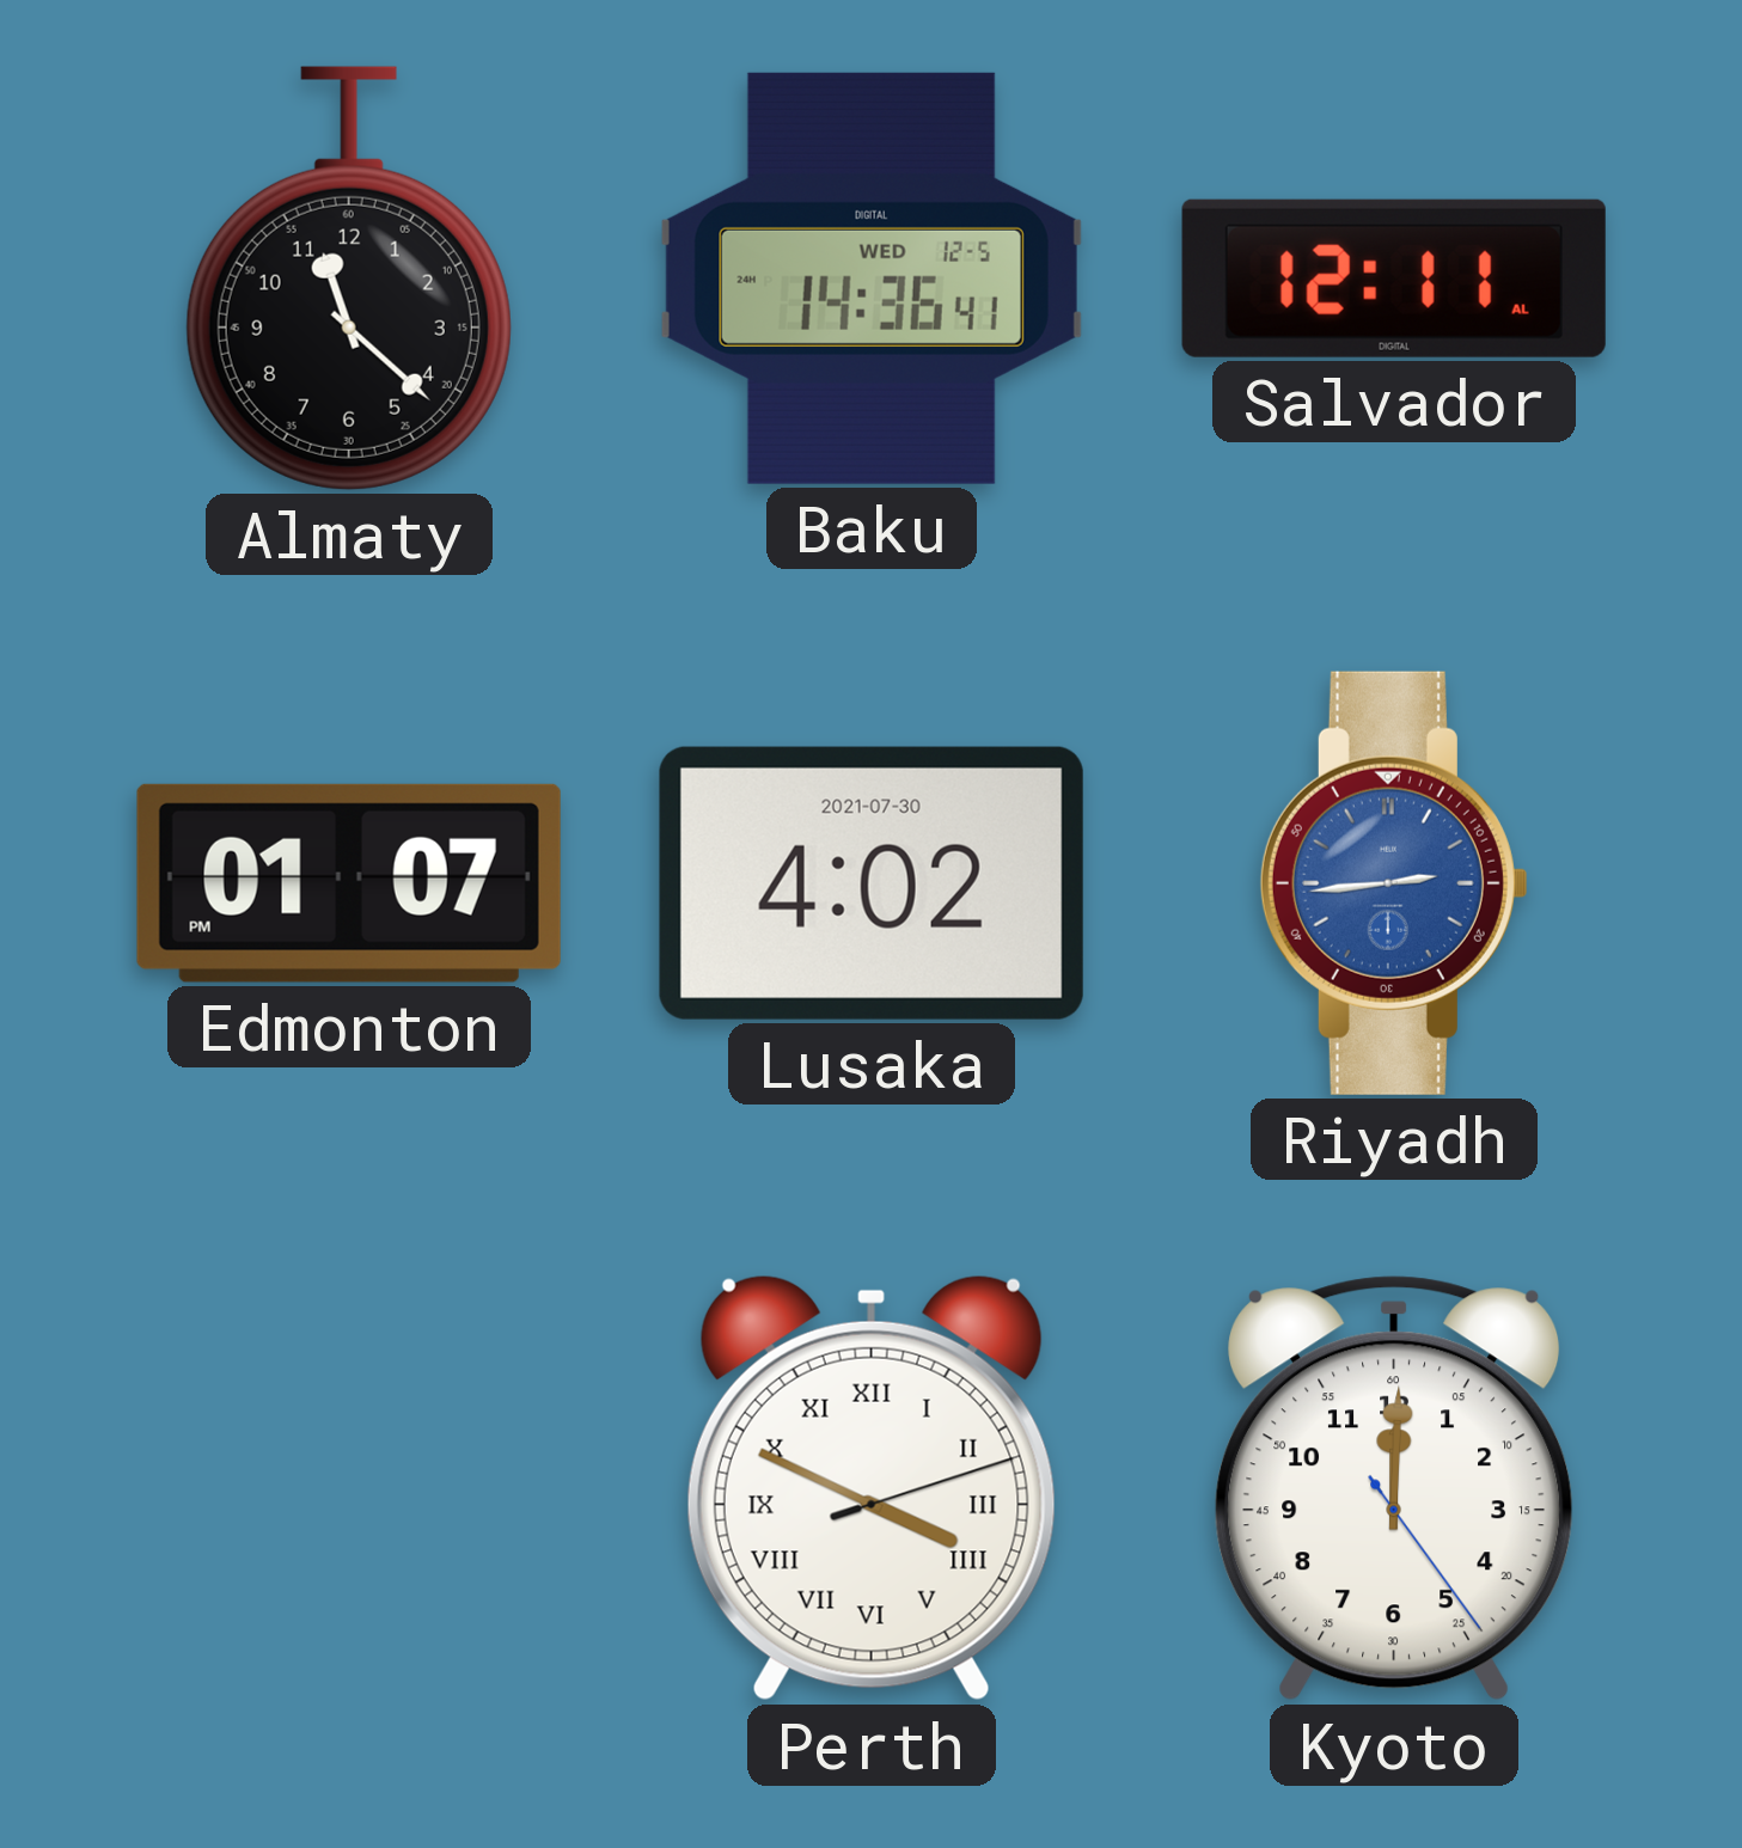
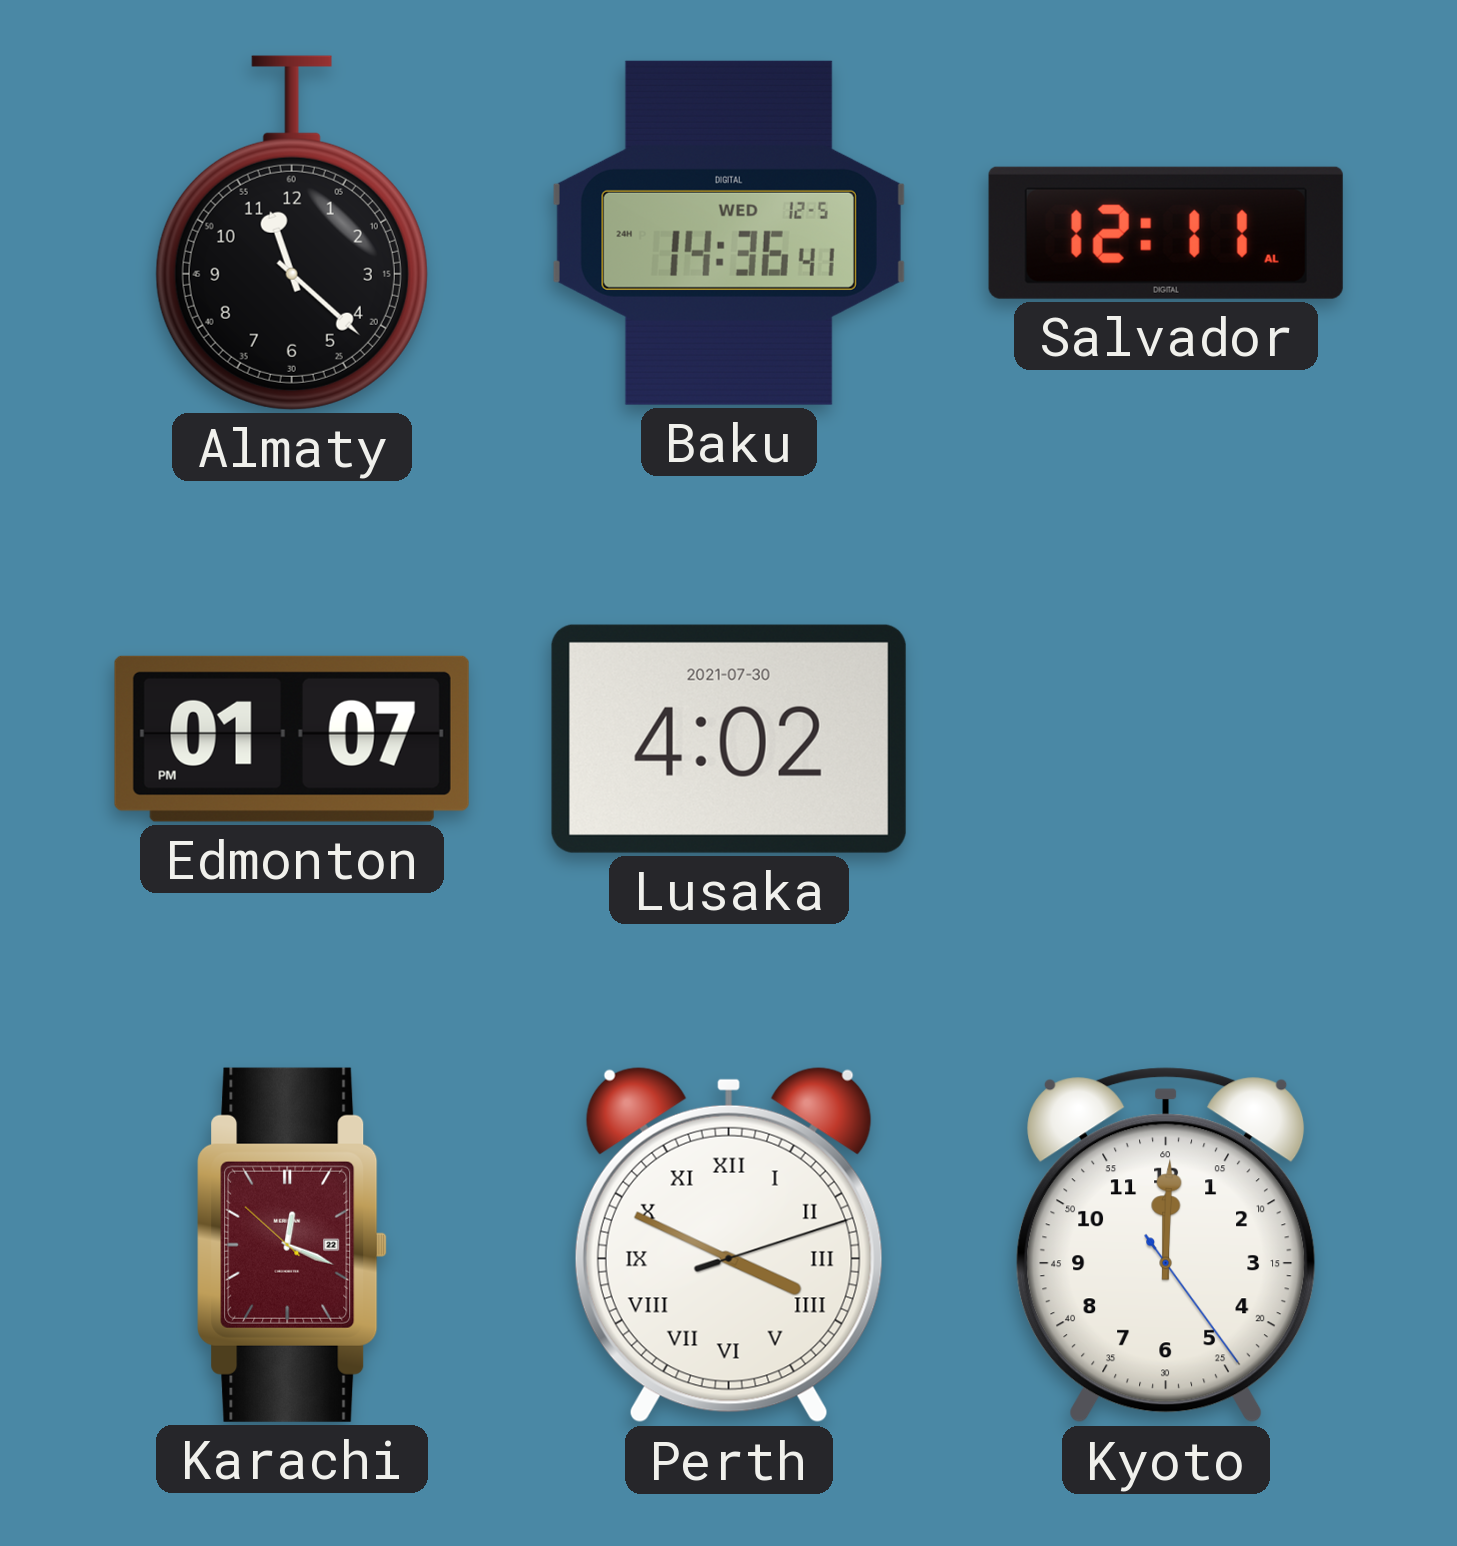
Riyadh: 2:44 -> none
Karachi: none -> 12:18
